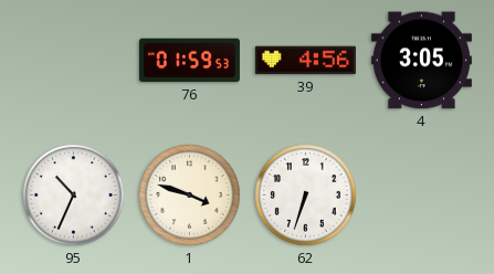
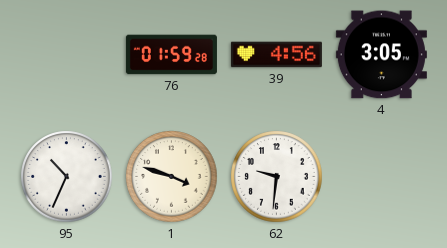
76: 01:59:53 -> 01:59:28
62: 6:33 -> 9:31
